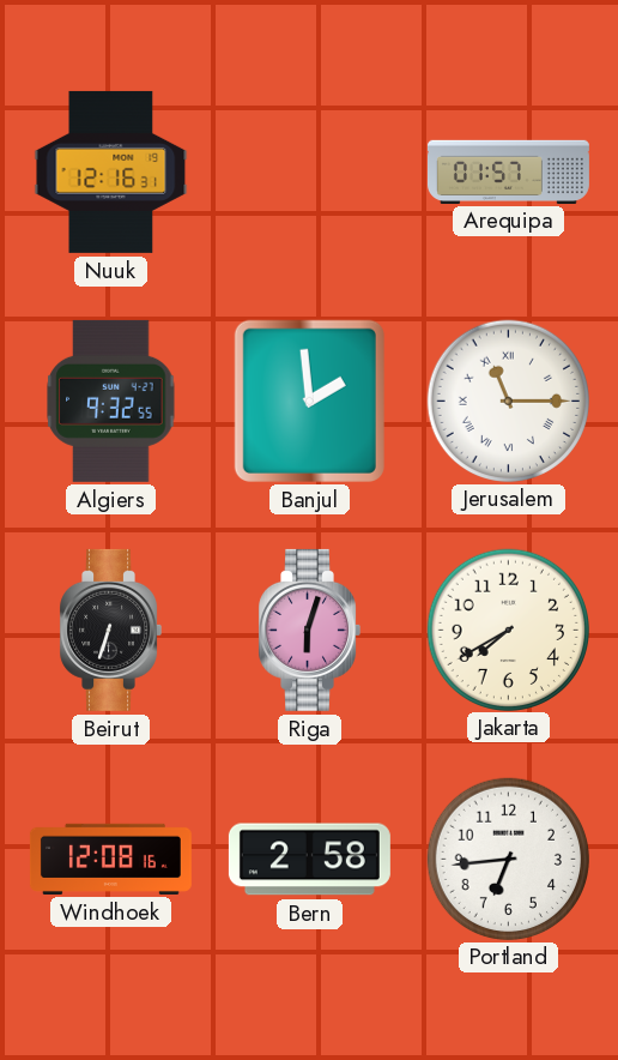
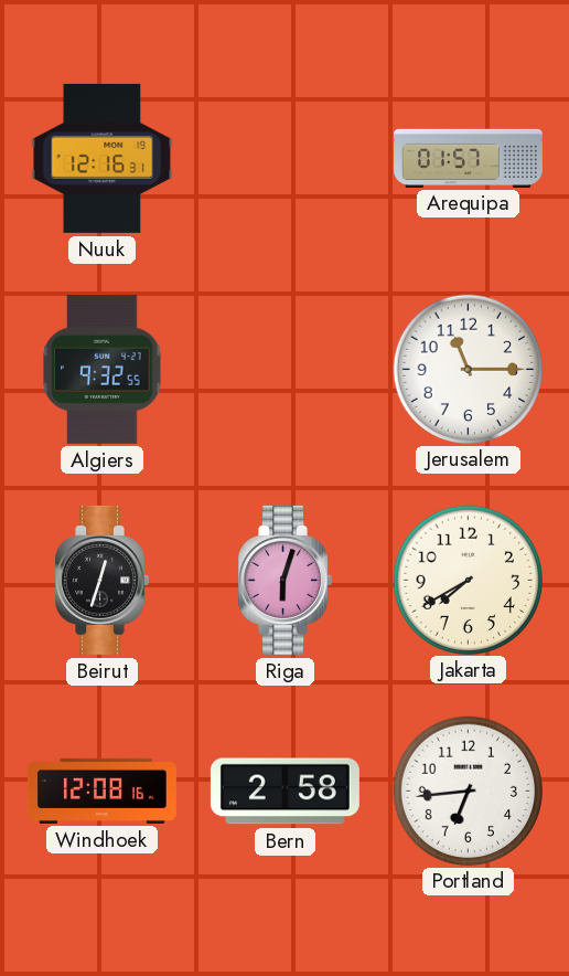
Banjul: 1:59 -> none
Jerusalem numerals: Roman -> Arabic
Beirut: 6:33 -> 12:33
